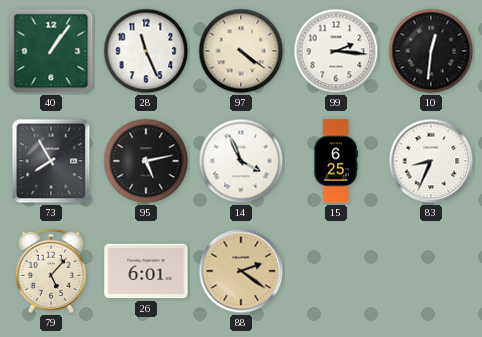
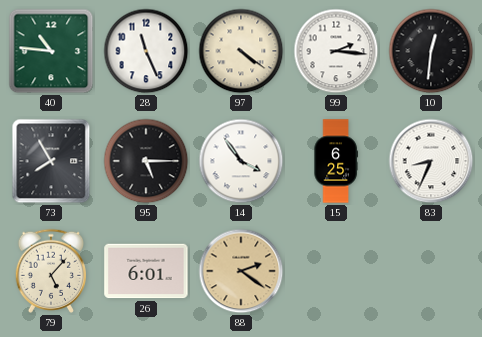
40: 1:06 -> 10:46
95: 5:13 -> 5:15
14: 3:56 -> 3:54
